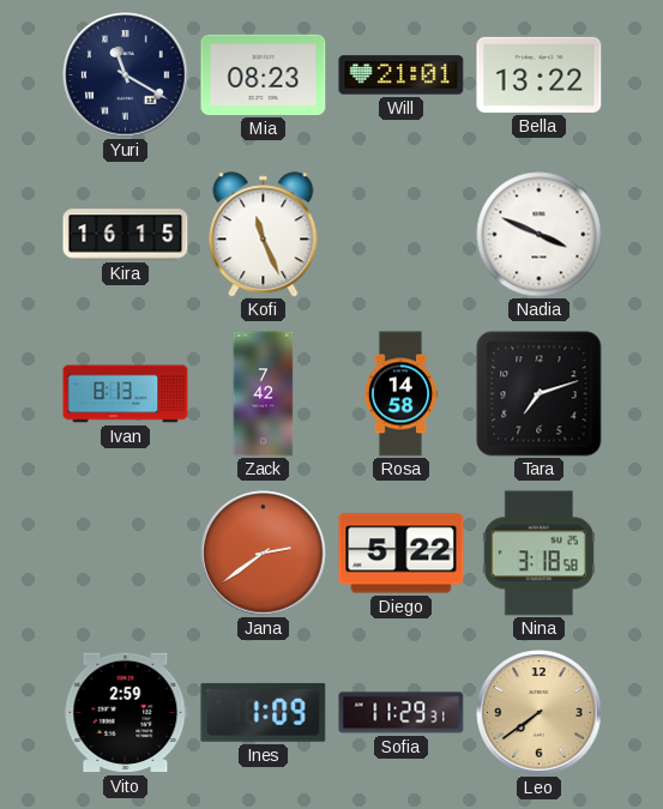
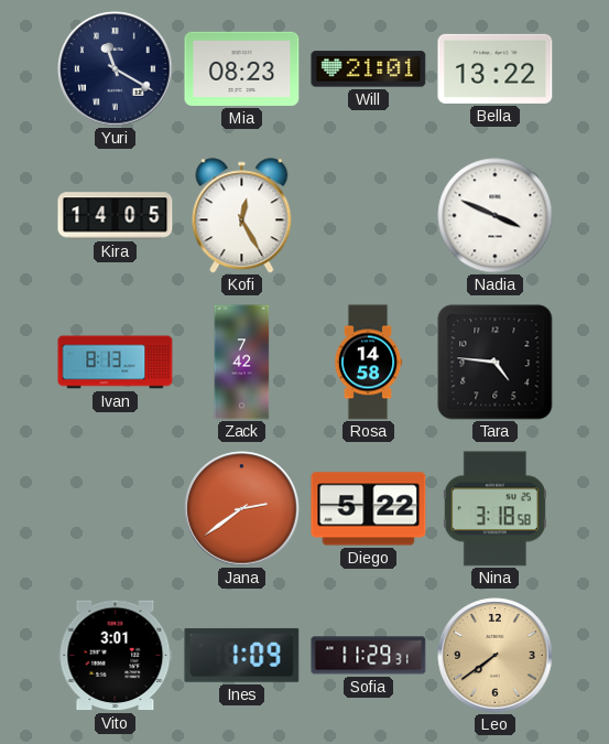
Kira: 16:15 -> 14:05
Kofi: 11:26 -> 12:25
Tara: 7:12 -> 4:46
Vito: 2:59 -> 3:01
